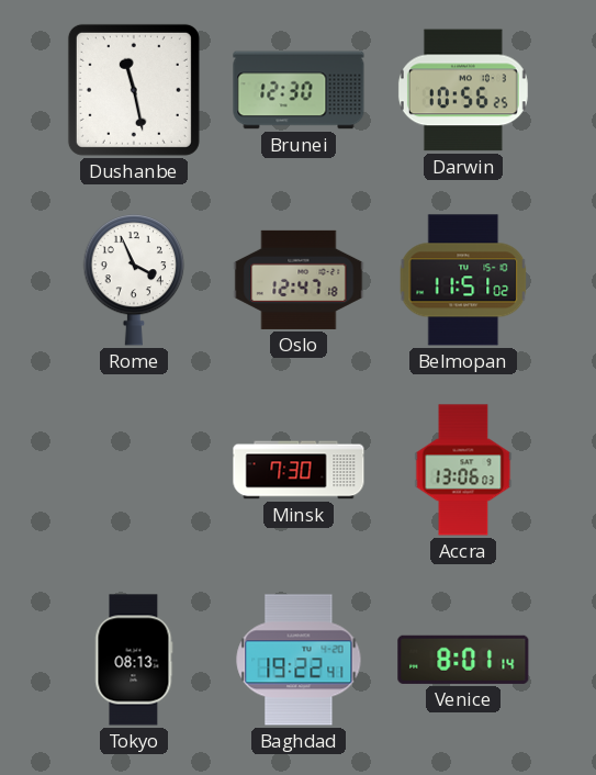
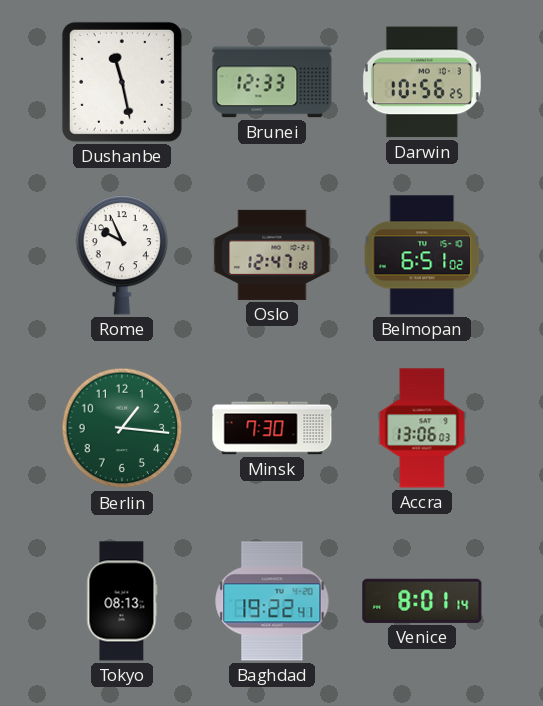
Brunei: 12:30 -> 12:33
Rome: 3:56 -> 9:56
Belmopan: 11:51 -> 6:51
Berlin: none -> 1:16
